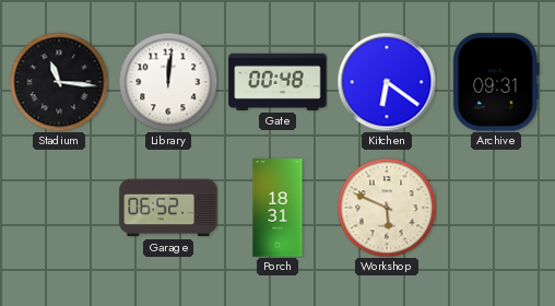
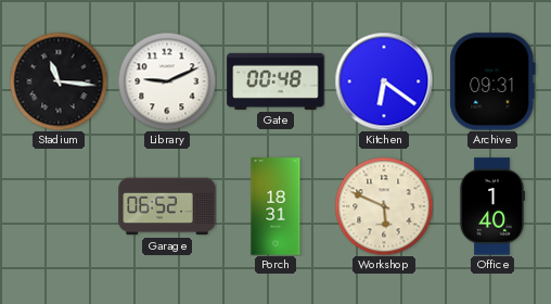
Library: 12:01 -> 9:11
Office: none -> 1:40
